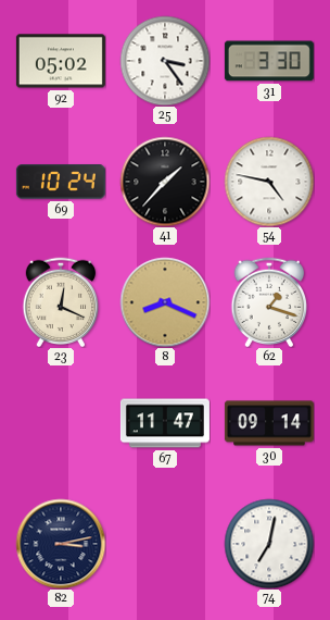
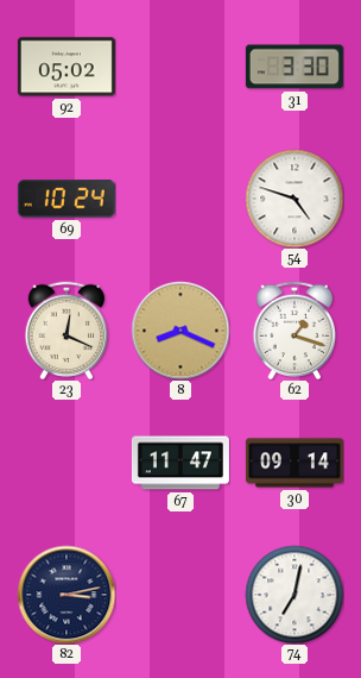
25: 3:24 -> none
41: 1:37 -> none
54: 4:47 -> 4:48
